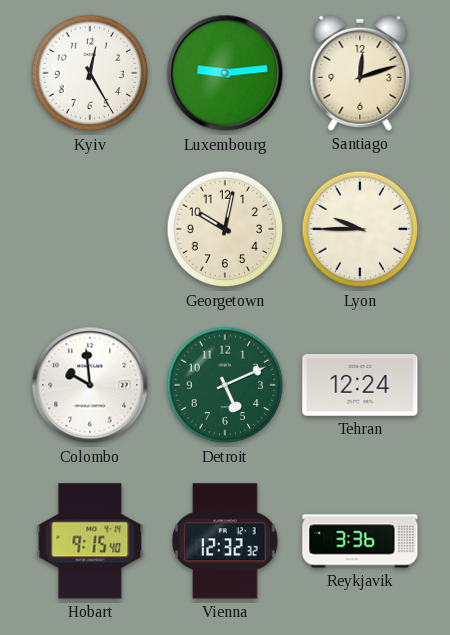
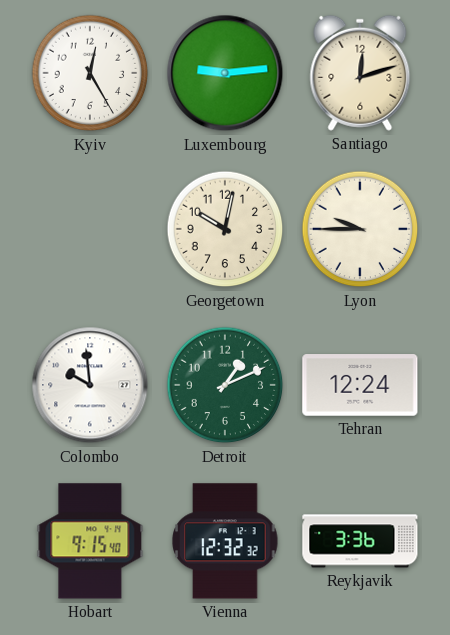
Detroit: 5:11 -> 1:11
